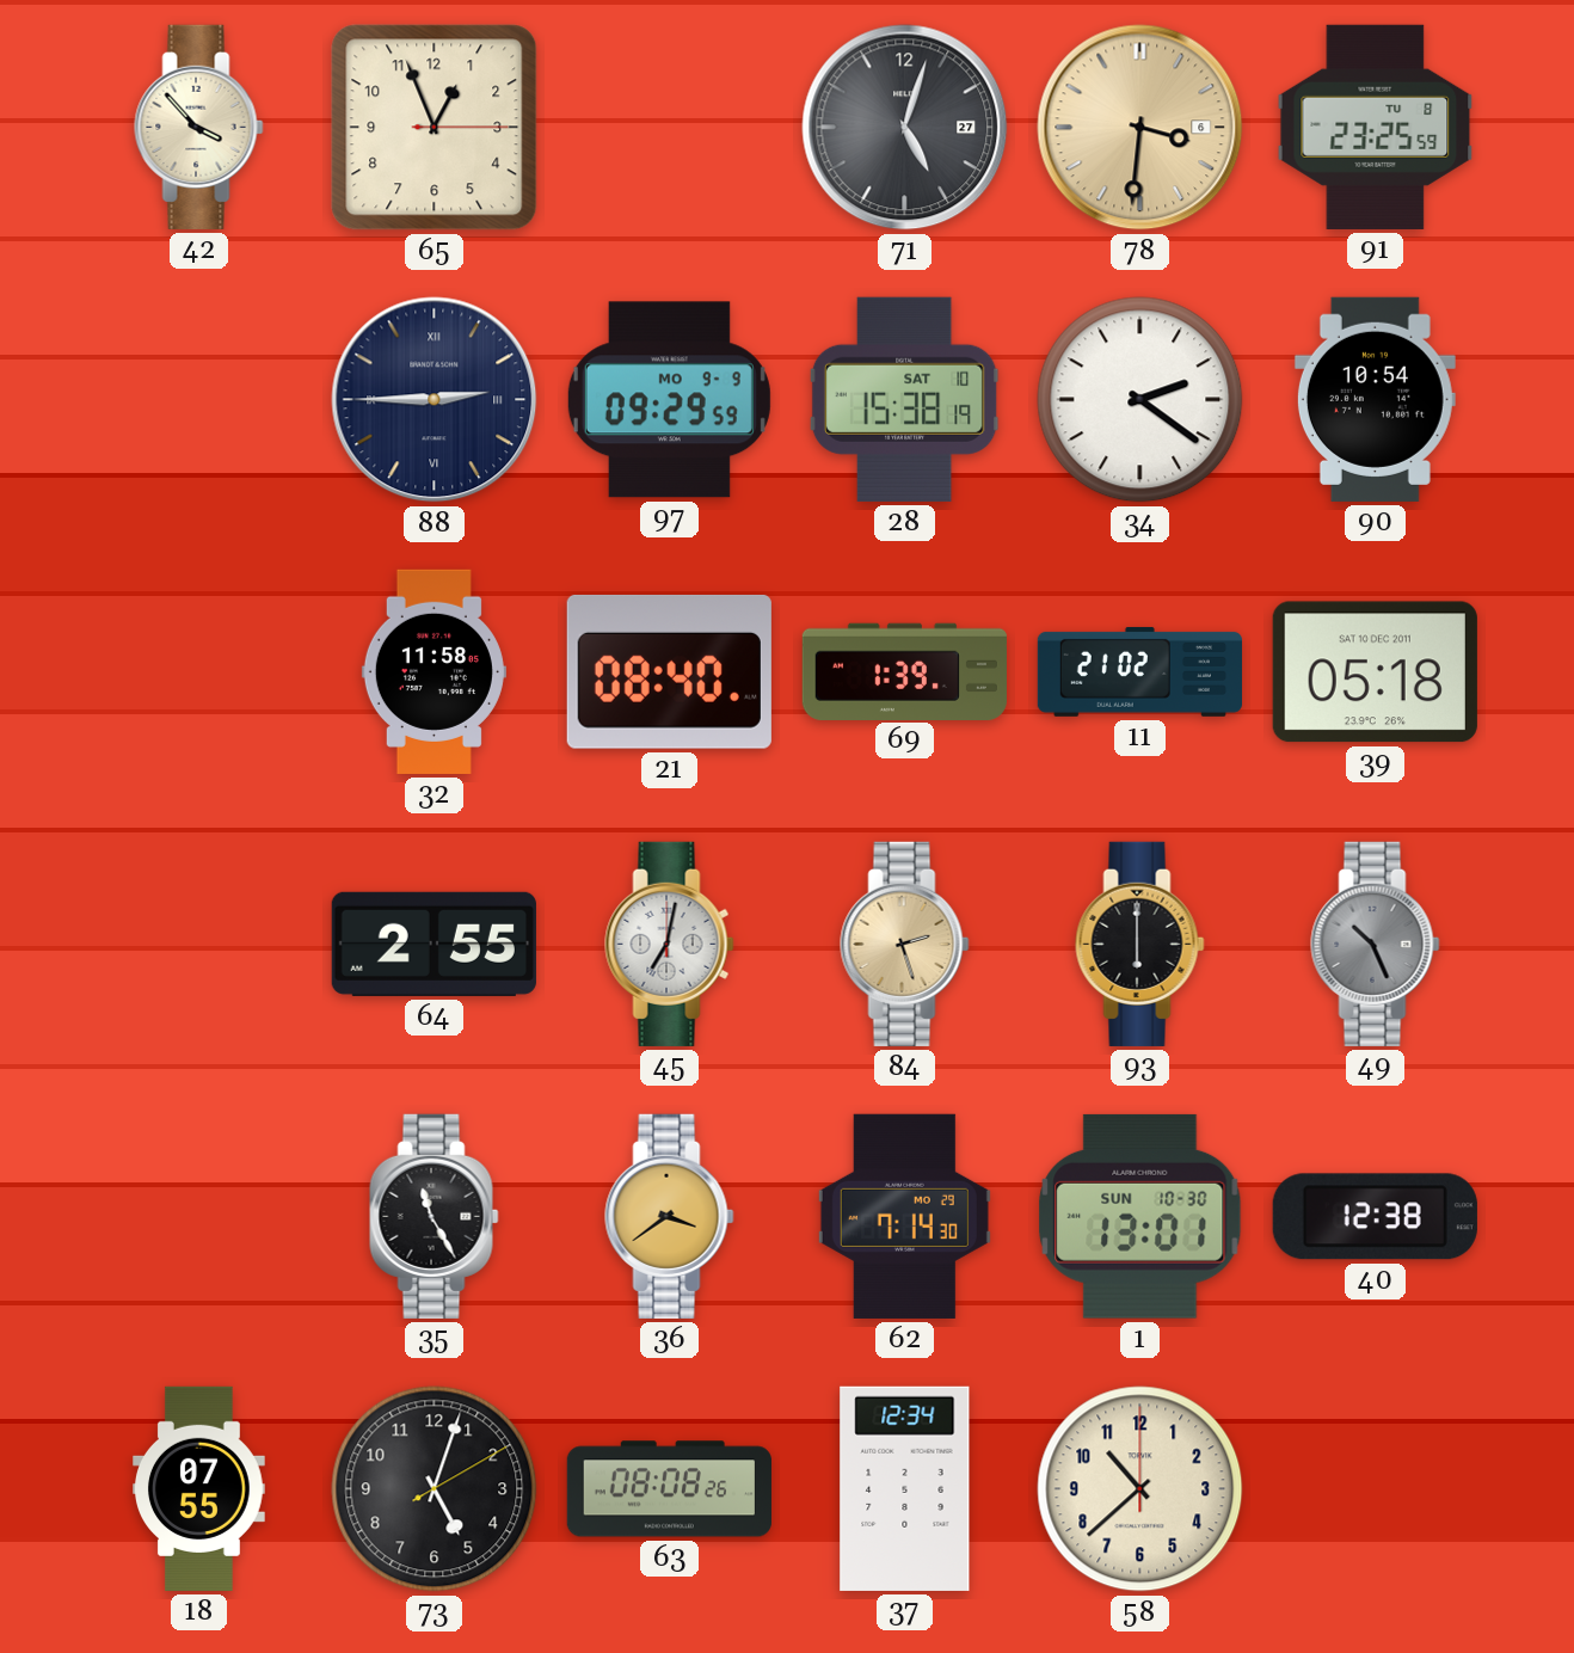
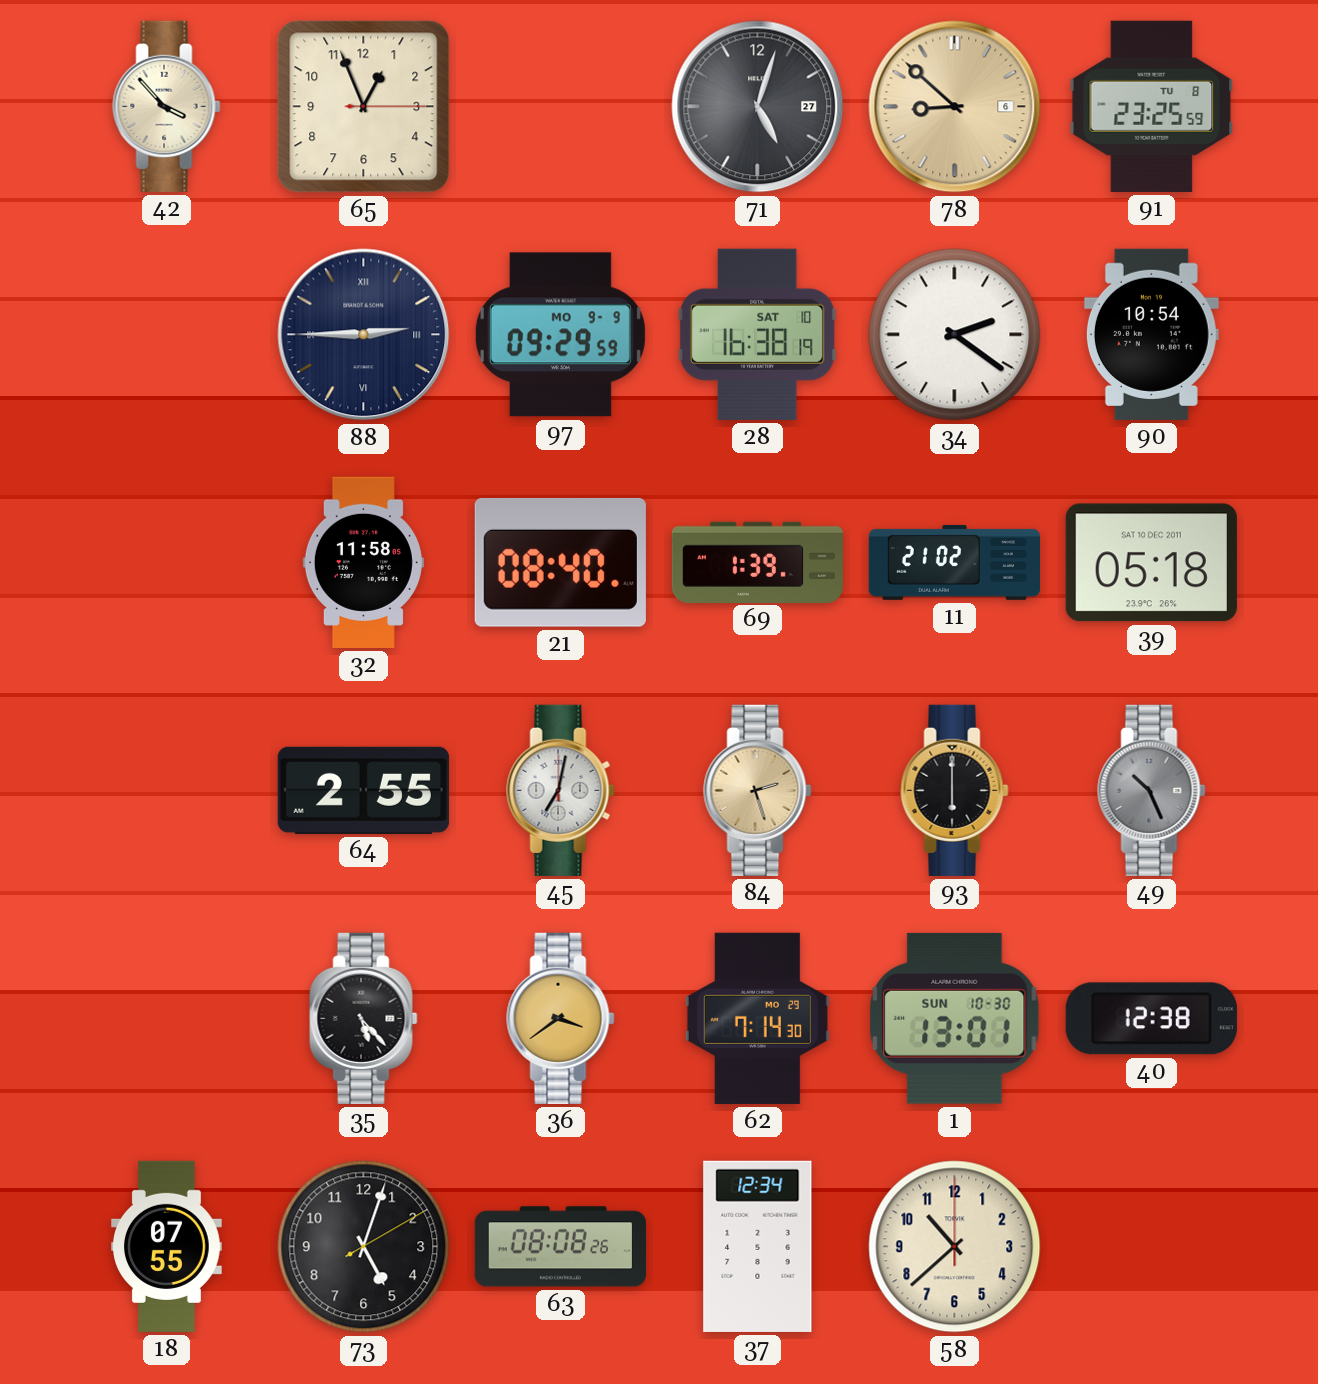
78: 3:31 -> 8:52
28: 15:38 -> 16:38
35: 11:25 -> 5:23
